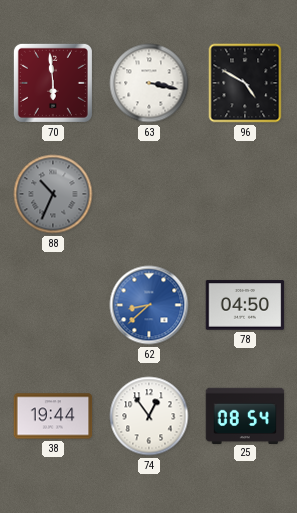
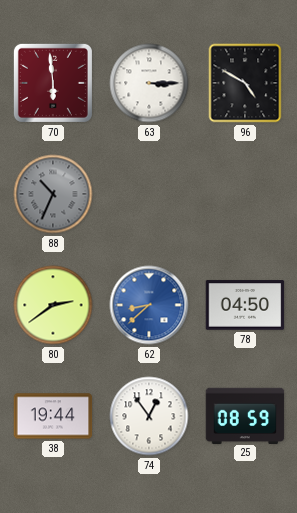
63: 3:17 -> 3:15
80: none -> 2:39
25: 08:54 -> 08:59
